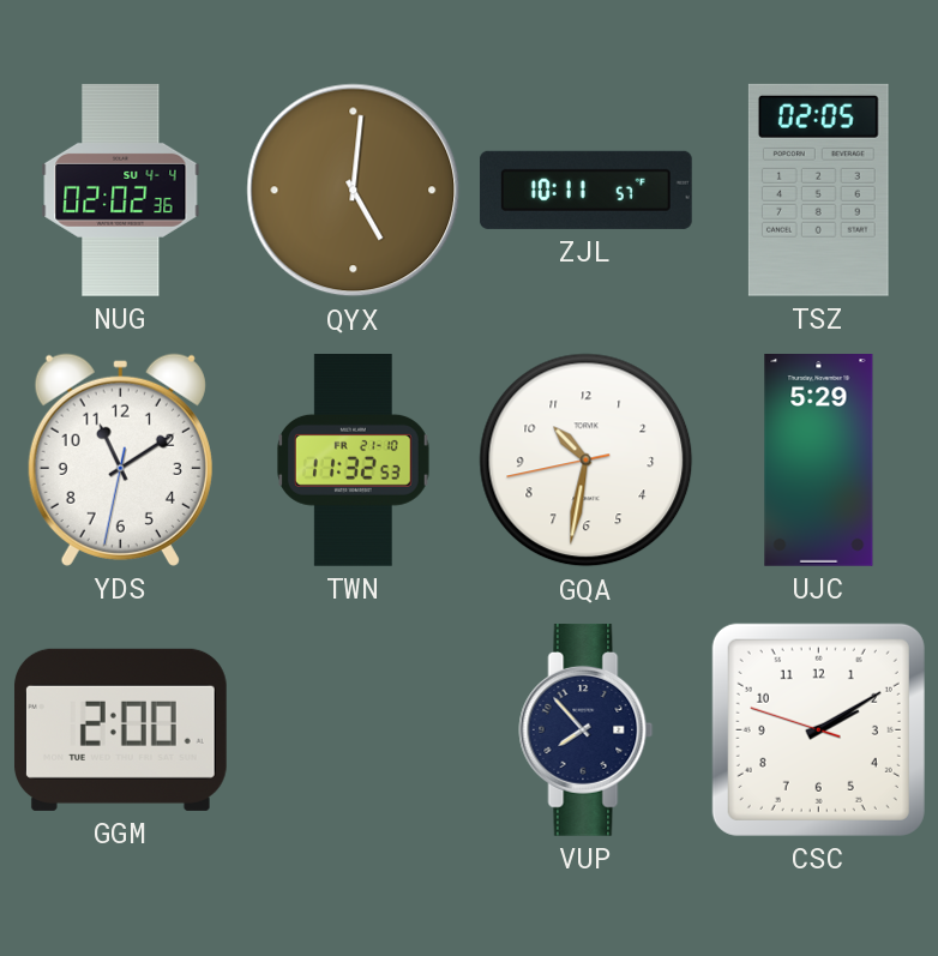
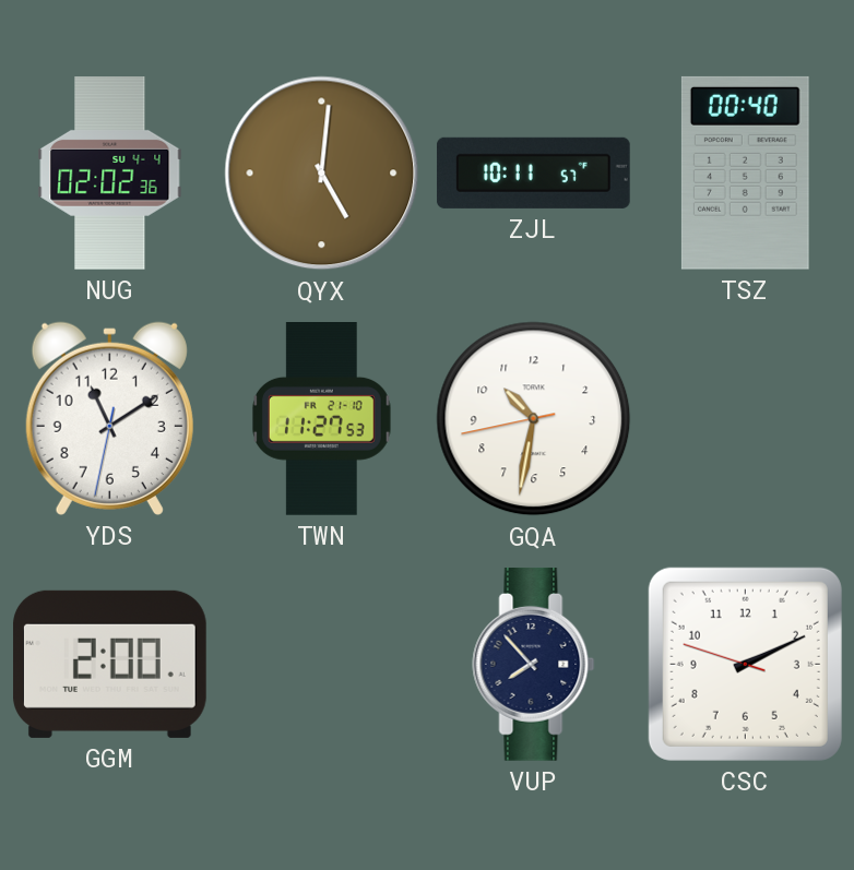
TSZ: 02:05 -> 00:40
TWN: 11:32 -> 11:27
UJC: 5:29 -> none
CSC: 2:09 -> 2:10
